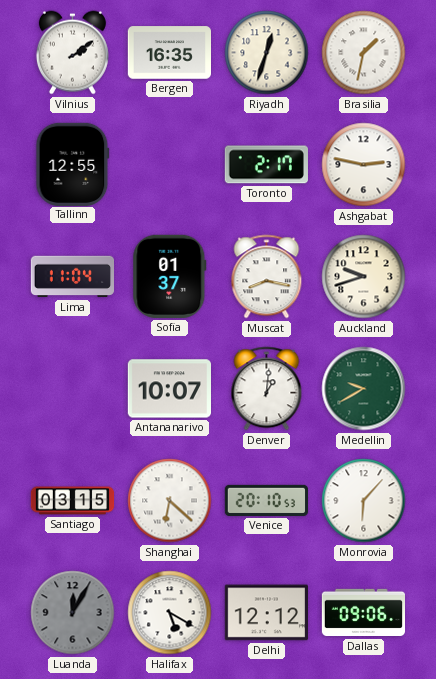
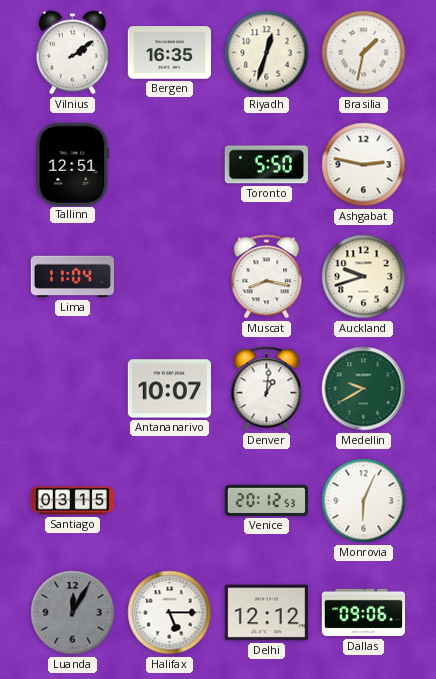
Tallinn: 12:55 -> 12:51
Toronto: 2:17 -> 5:50
Sofia: 01:37 -> none
Shanghai: 6:22 -> none
Venice: 20:10 -> 20:12
Monrovia: 6:07 -> 6:04
Halifax: 5:20 -> 5:15
